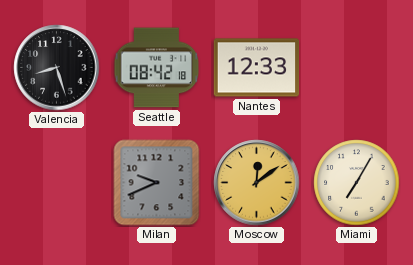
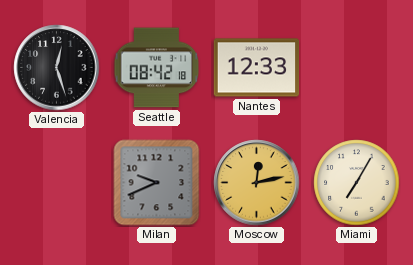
Valencia: 8:27 -> 12:27
Moscow: 12:09 -> 12:13
